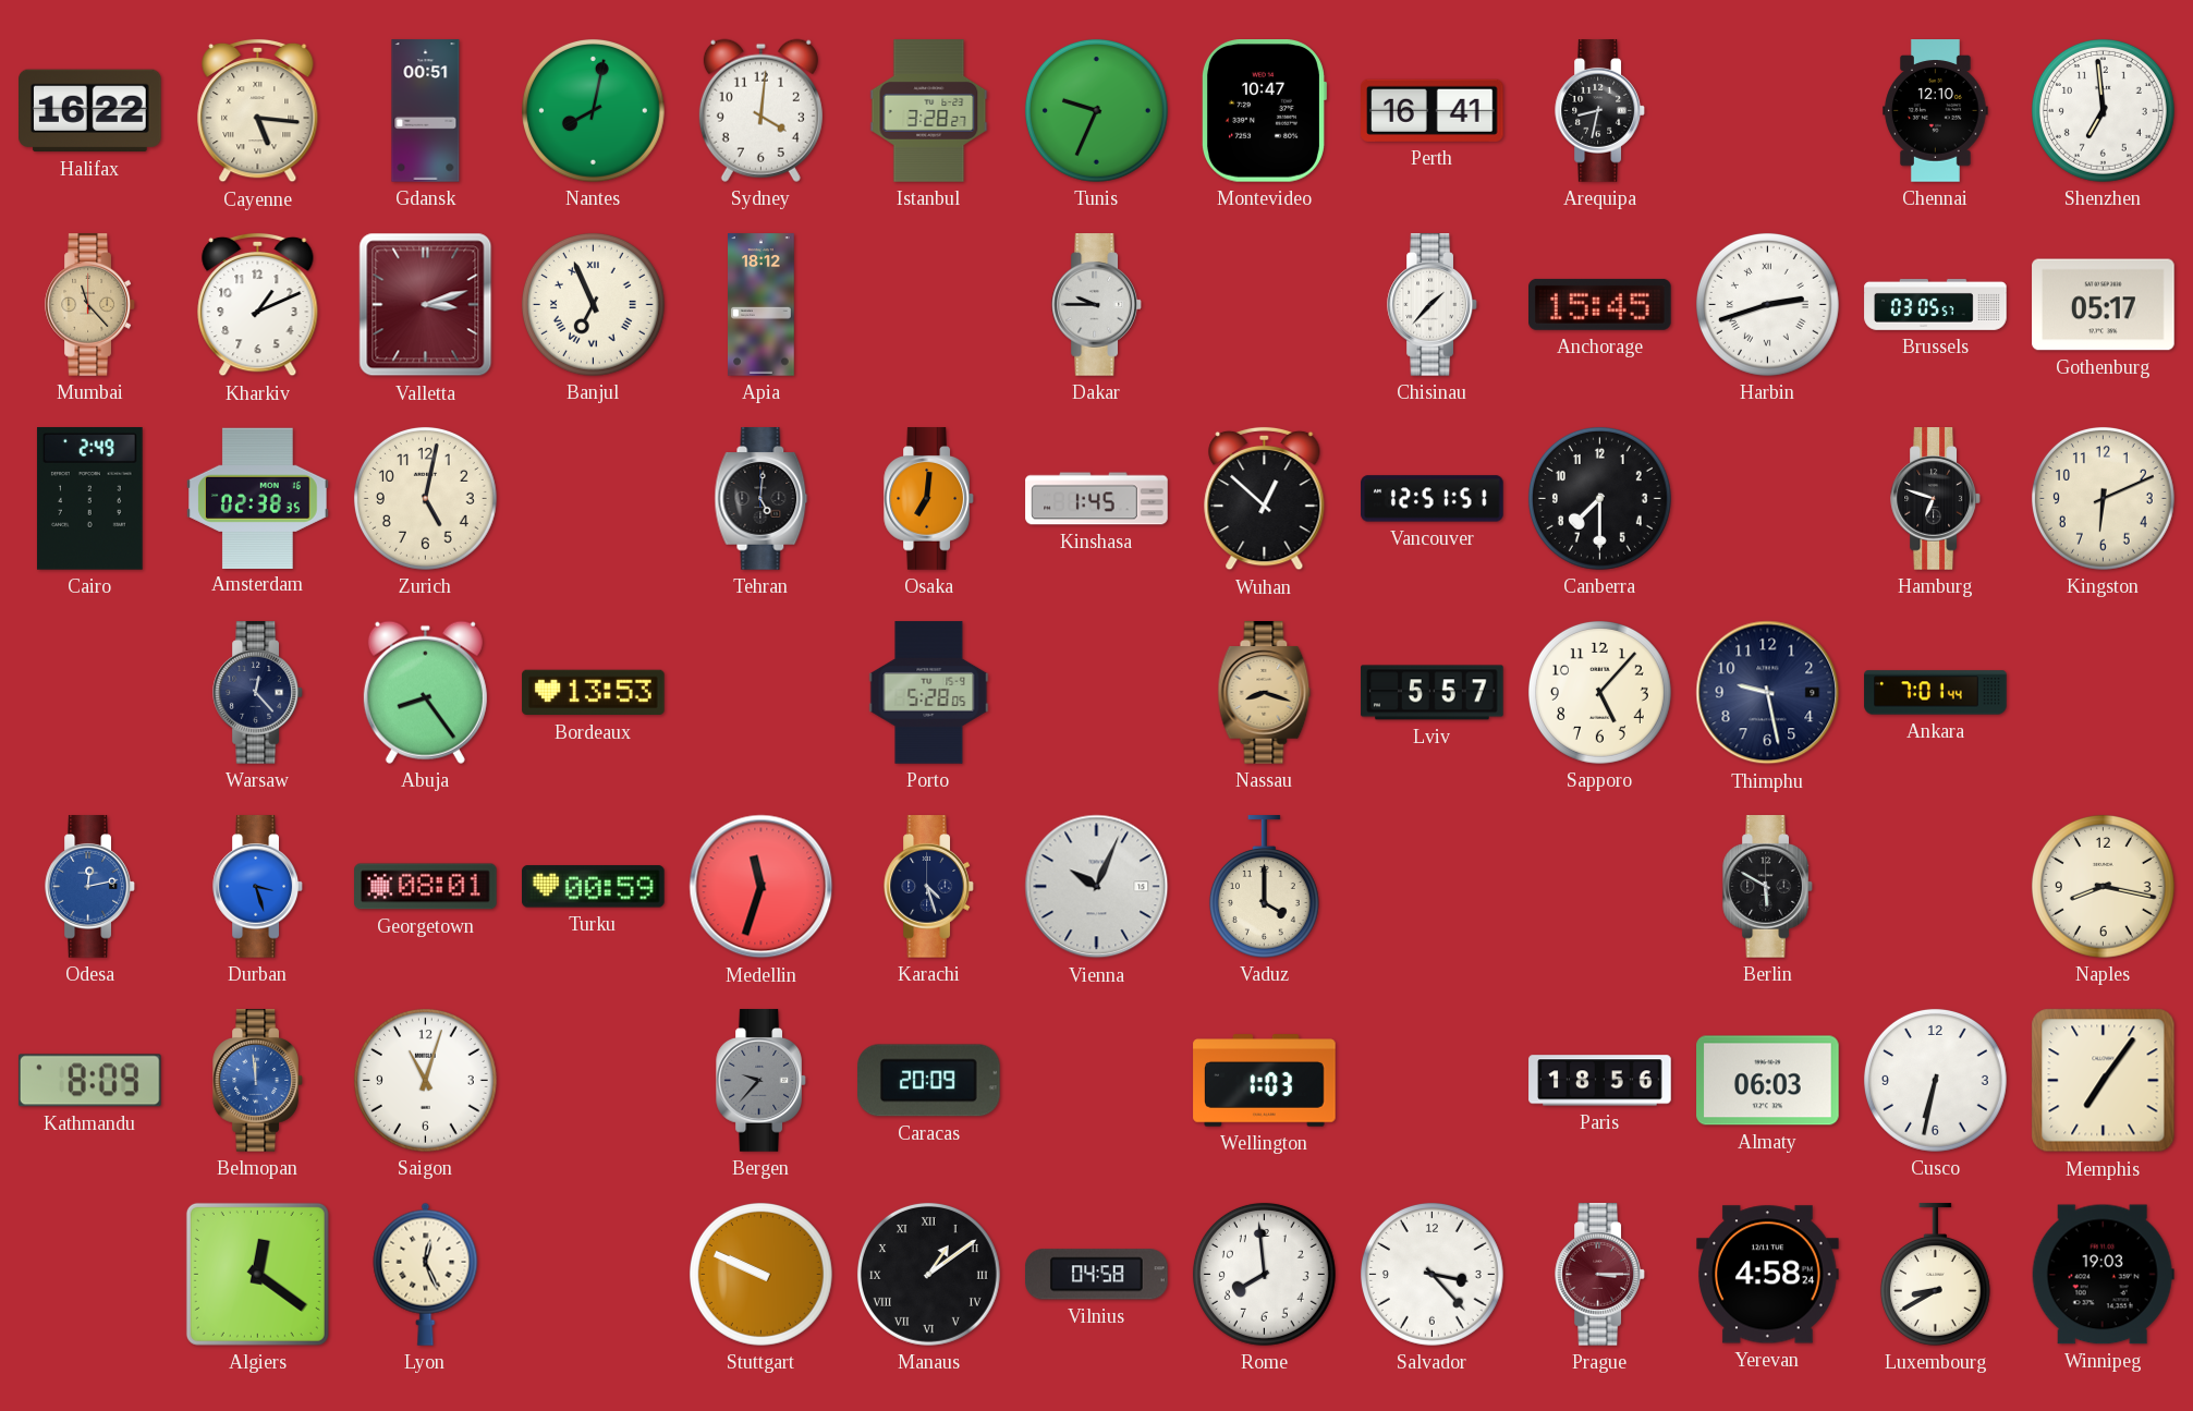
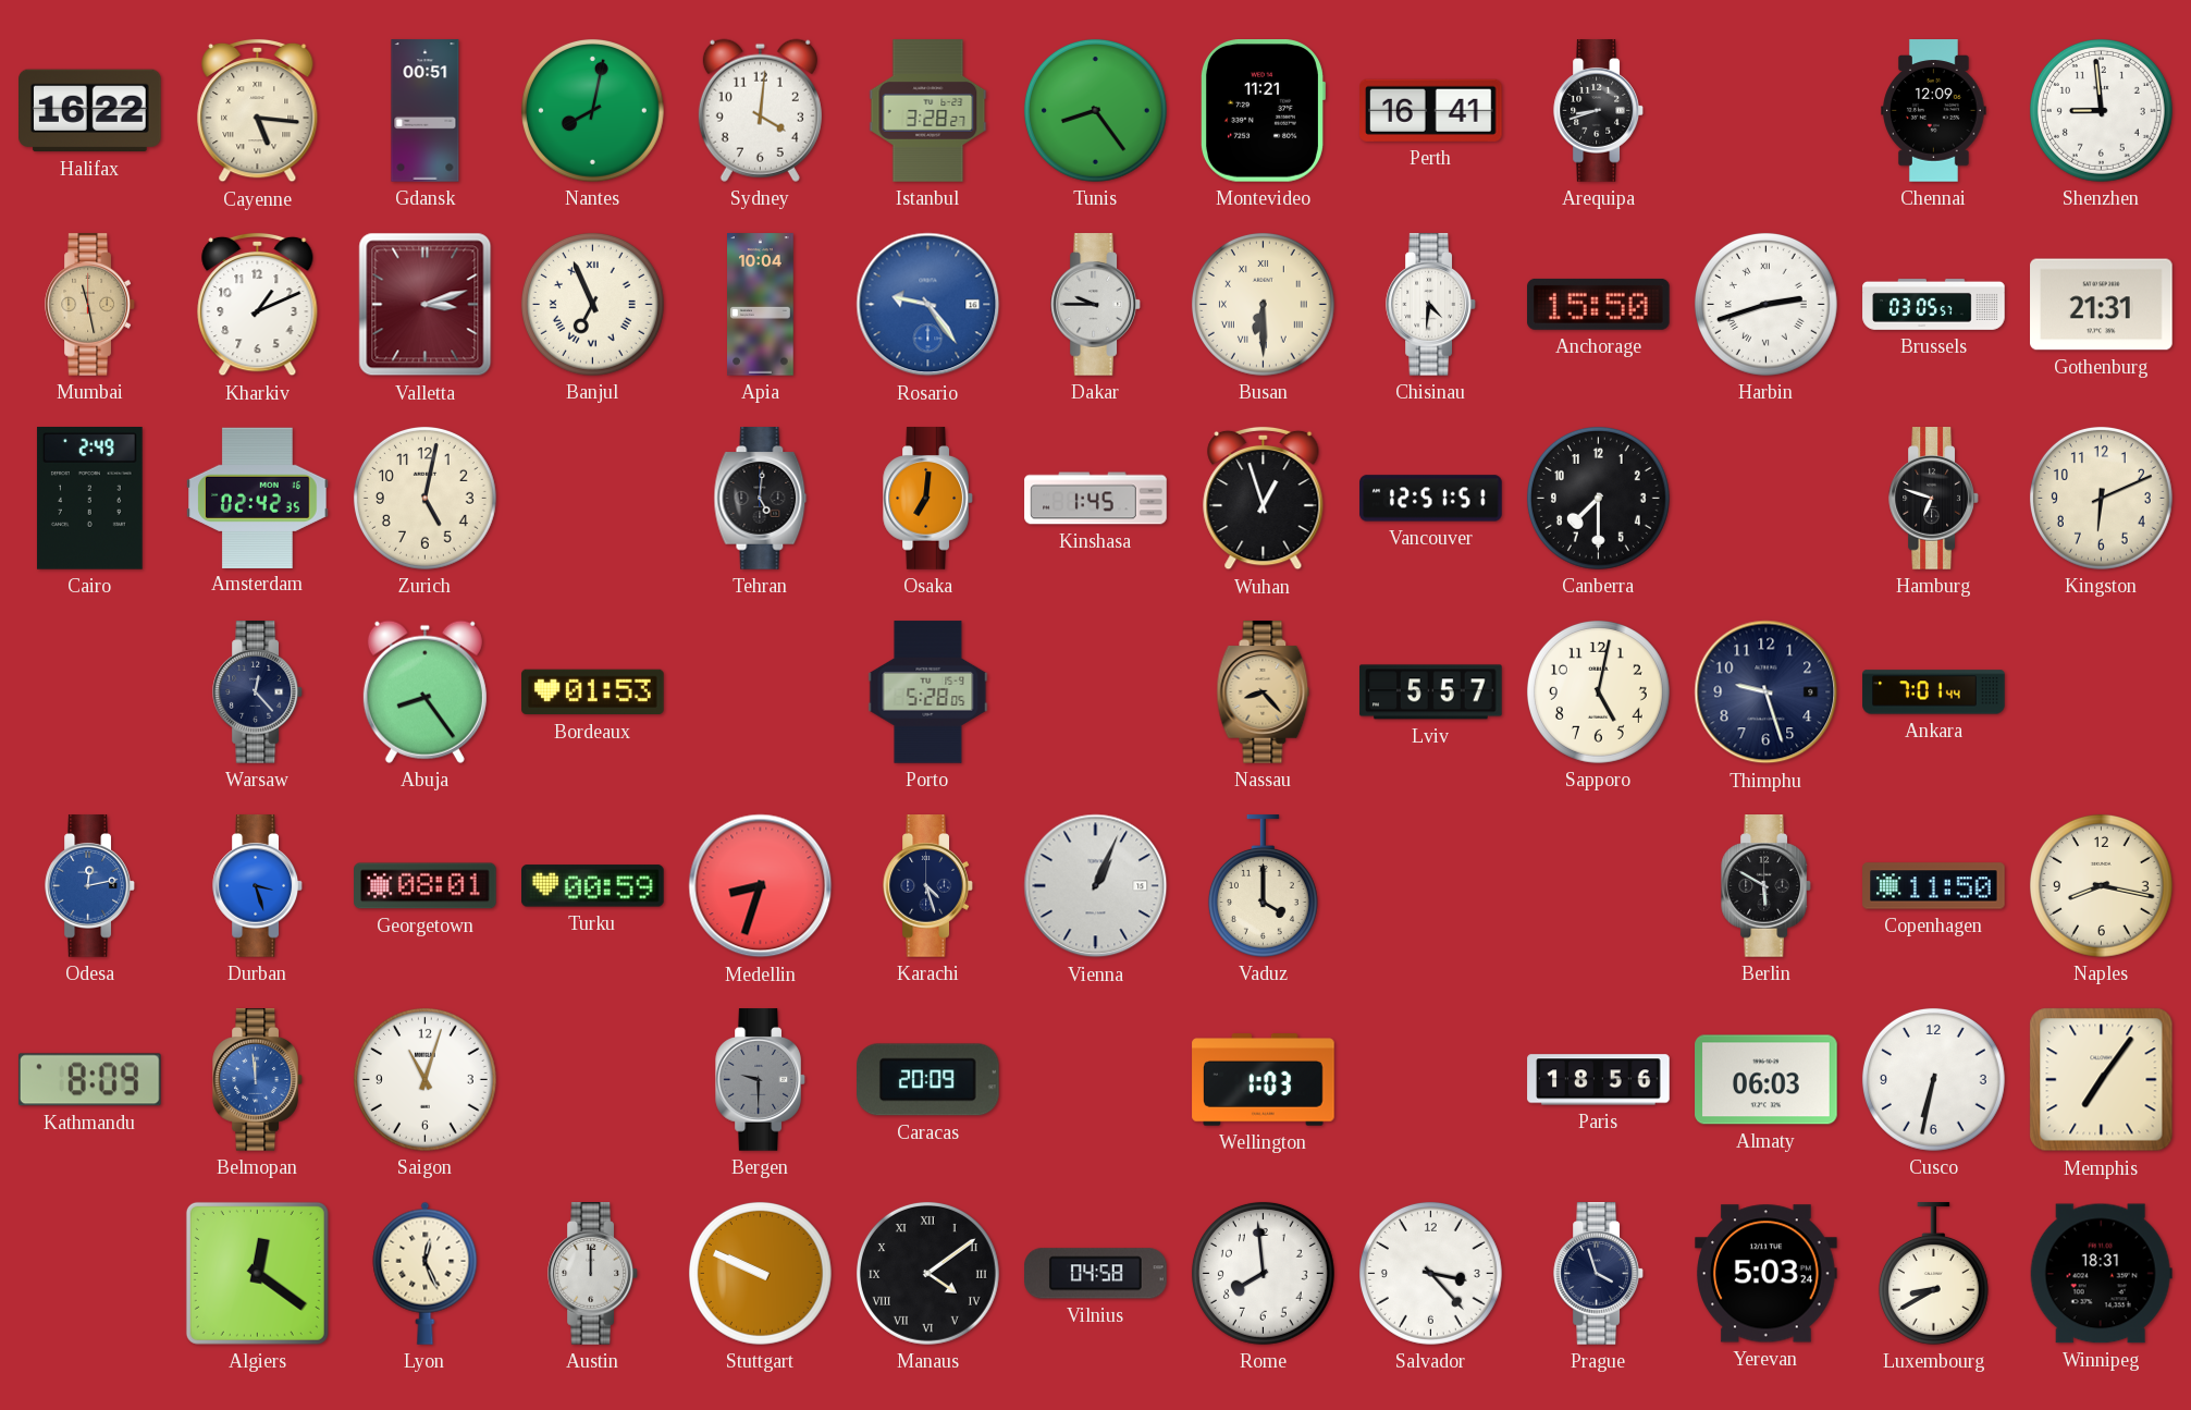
Tunis: 9:34 -> 8:24
Montevideo: 10:47 -> 11:21
Arequipa: 8:32 -> 8:42
Chennai: 12:10 -> 12:09
Shenzhen: 6:59 -> 8:59
Mumbai: 11:23 -> 11:28
Apia: 18:12 -> 10:04
Rosario: none -> 9:24
Busan: none -> 6:30
Chisinau: 1:37 -> 4:31
Anchorage: 15:45 -> 15:50
Gothenburg: 05:17 -> 21:31
Amsterdam: 02:38 -> 02:42
Wuhan: 12:52 -> 12:57
Bordeaux: 13:53 -> 01:53
Nassau: 8:18 -> 8:23
Sapporo: 5:07 -> 5:02
Thimphu: 9:28 -> 9:27
Medellin: 11:33 -> 8:33
Vienna: 10:04 -> 1:04
Copenhagen: none -> 11:50
Bergen: 9:37 -> 9:30
Austin: none -> 12:00
Manaus: 1:09 -> 4:09
Prague: 3:15 -> 3:57
Prague dial: burgundy -> navy
Yerevan: 4:58 -> 5:03
Winnipeg: 19:03 -> 18:31
